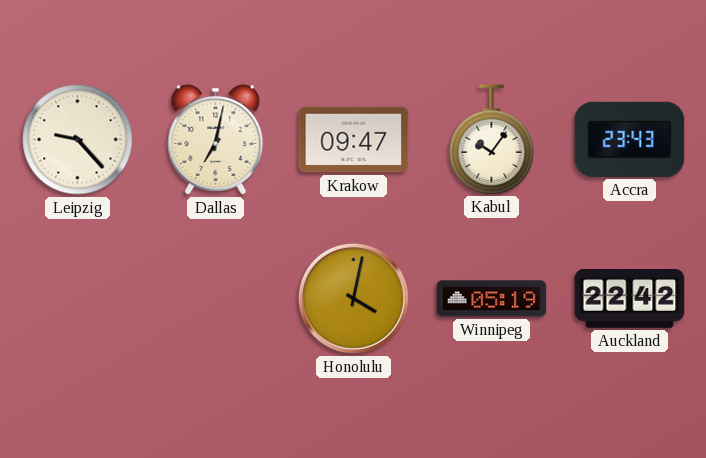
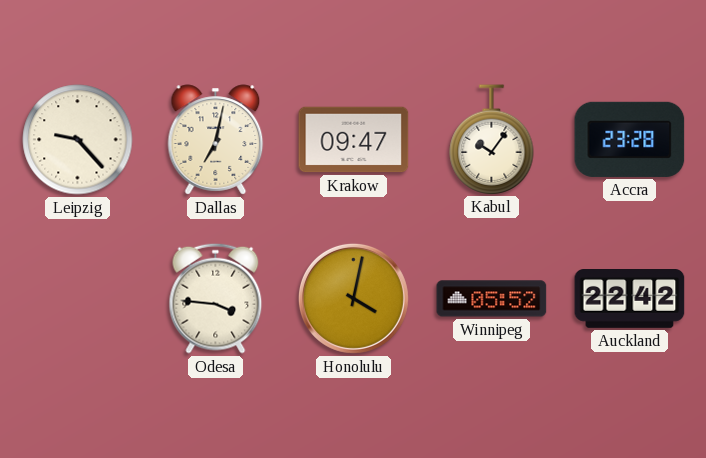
Accra: 23:43 -> 23:28
Odesa: none -> 3:46
Winnipeg: 05:19 -> 05:52
